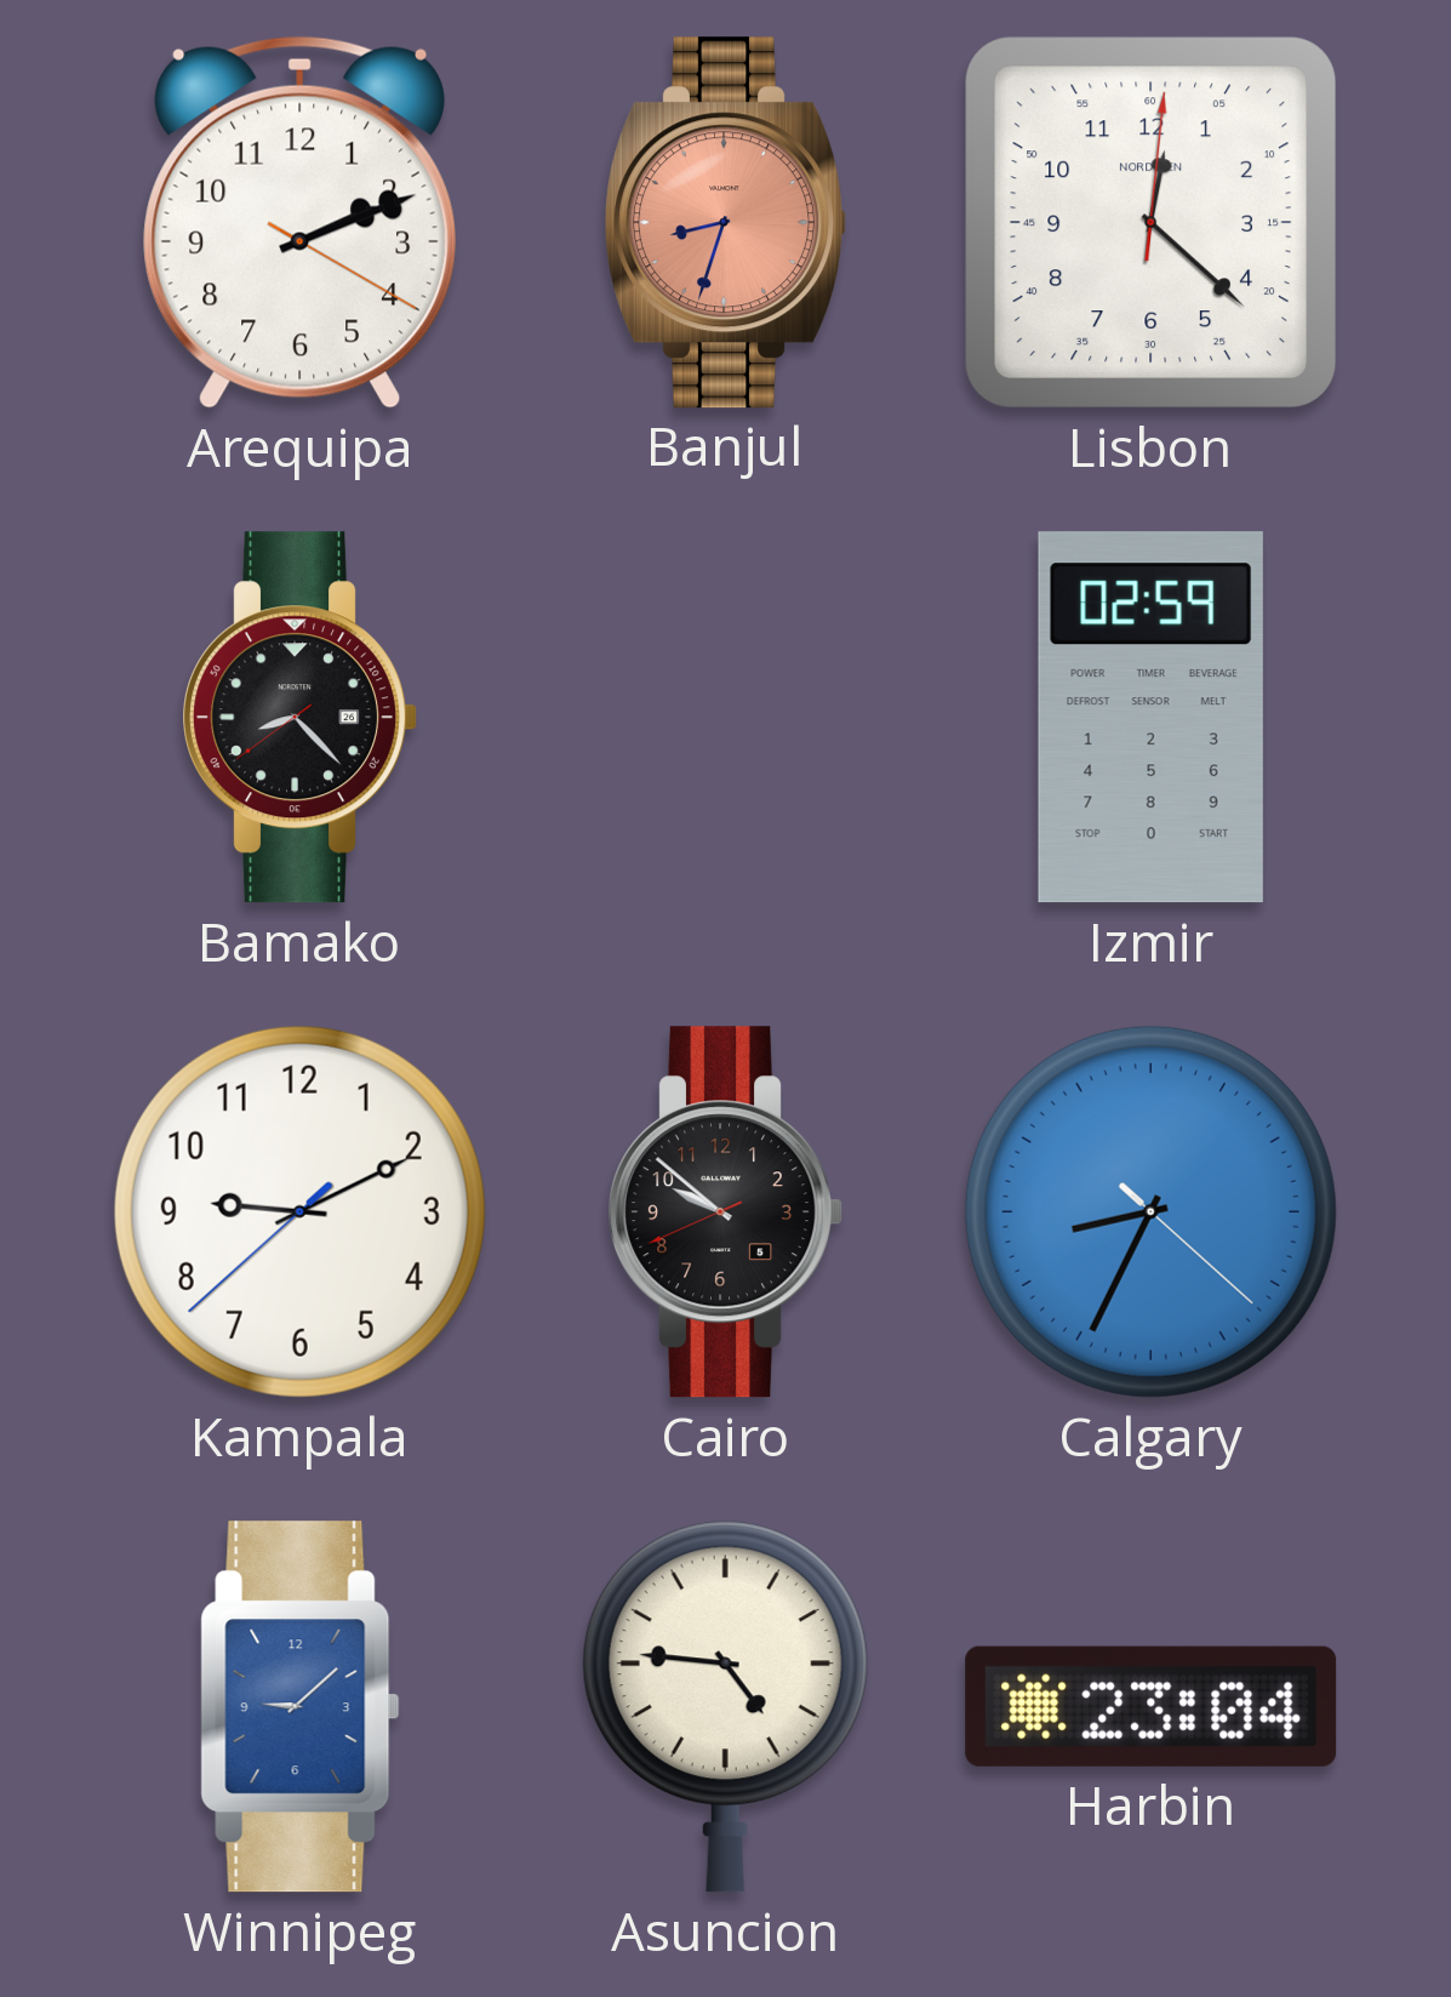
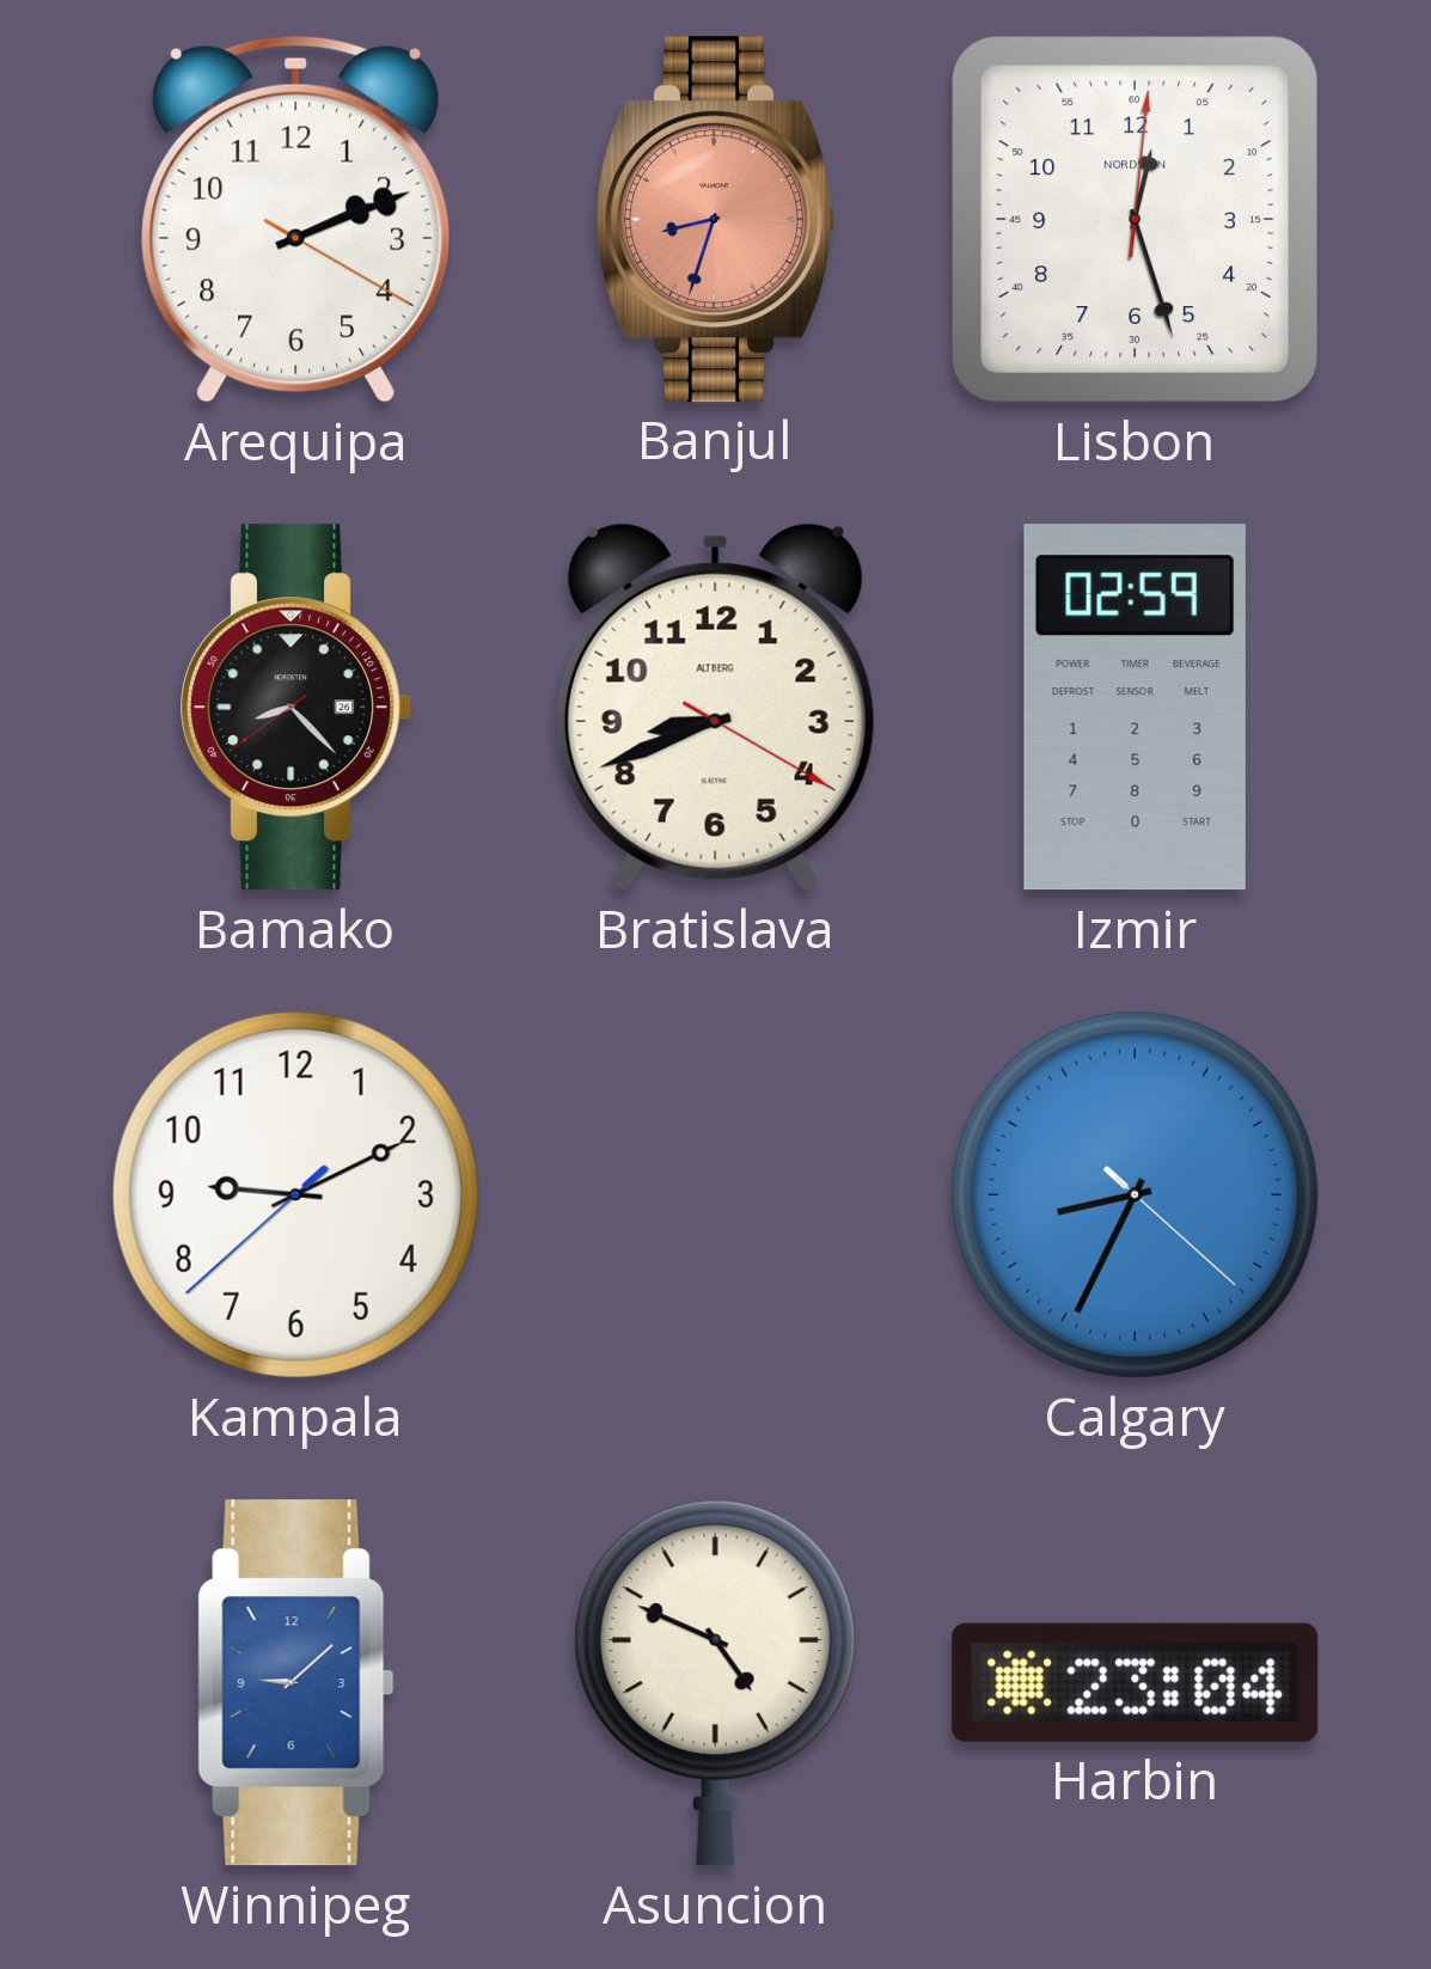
Lisbon: 12:22 -> 12:27
Bratislava: none -> 8:41
Cairo: 9:51 -> none
Asuncion: 4:46 -> 4:49
